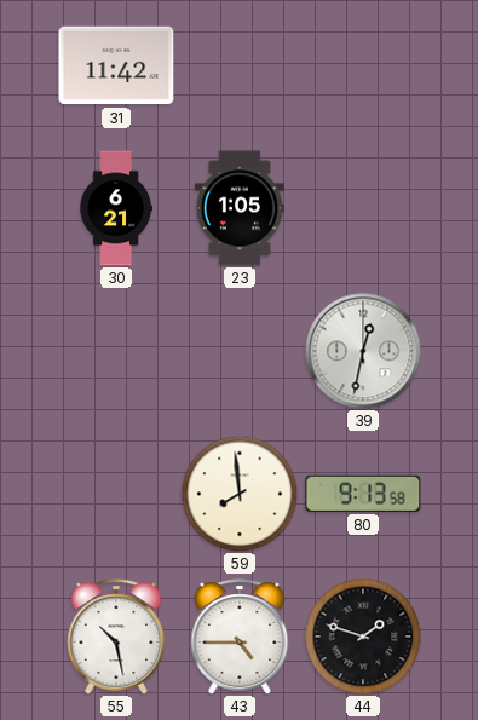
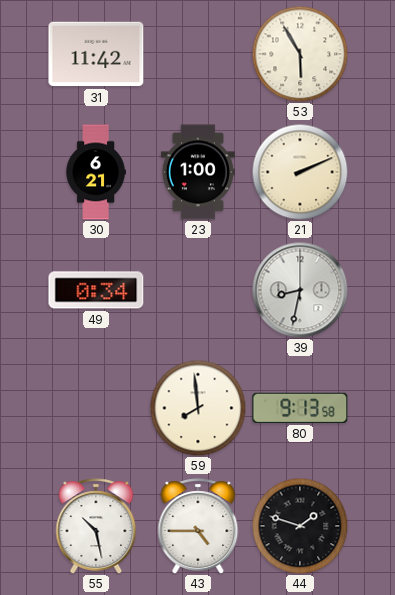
53: none -> 5:55
23: 1:05 -> 1:00
21: none -> 2:11
49: none -> 0:34
39: 12:32 -> 8:32
